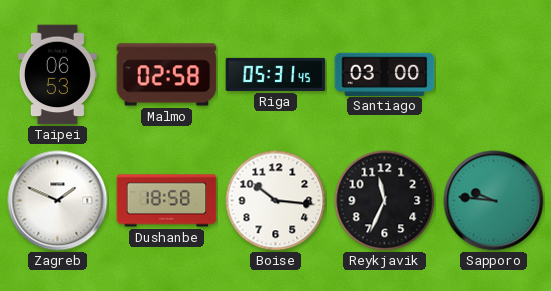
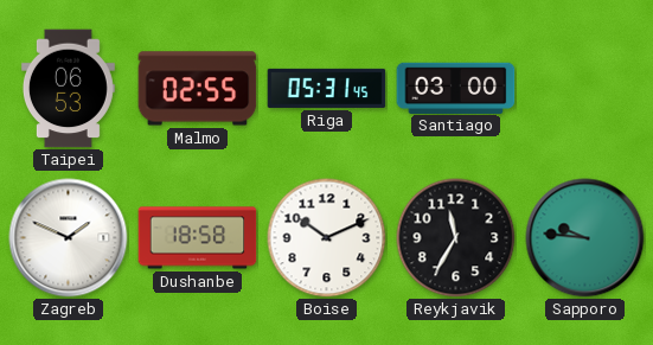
Malmo: 02:58 -> 02:55
Boise: 10:16 -> 10:11
Reykjavik: 11:34 -> 11:35
